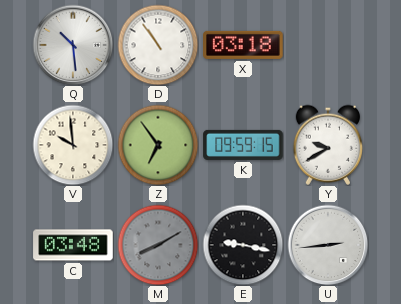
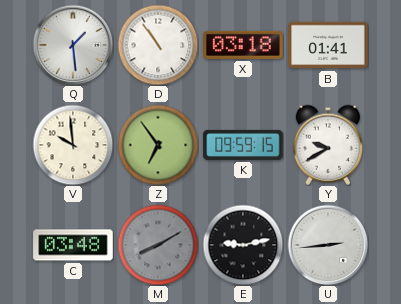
Q: 10:29 -> 1:29
B: none -> 01:41
E: 9:17 -> 9:13
